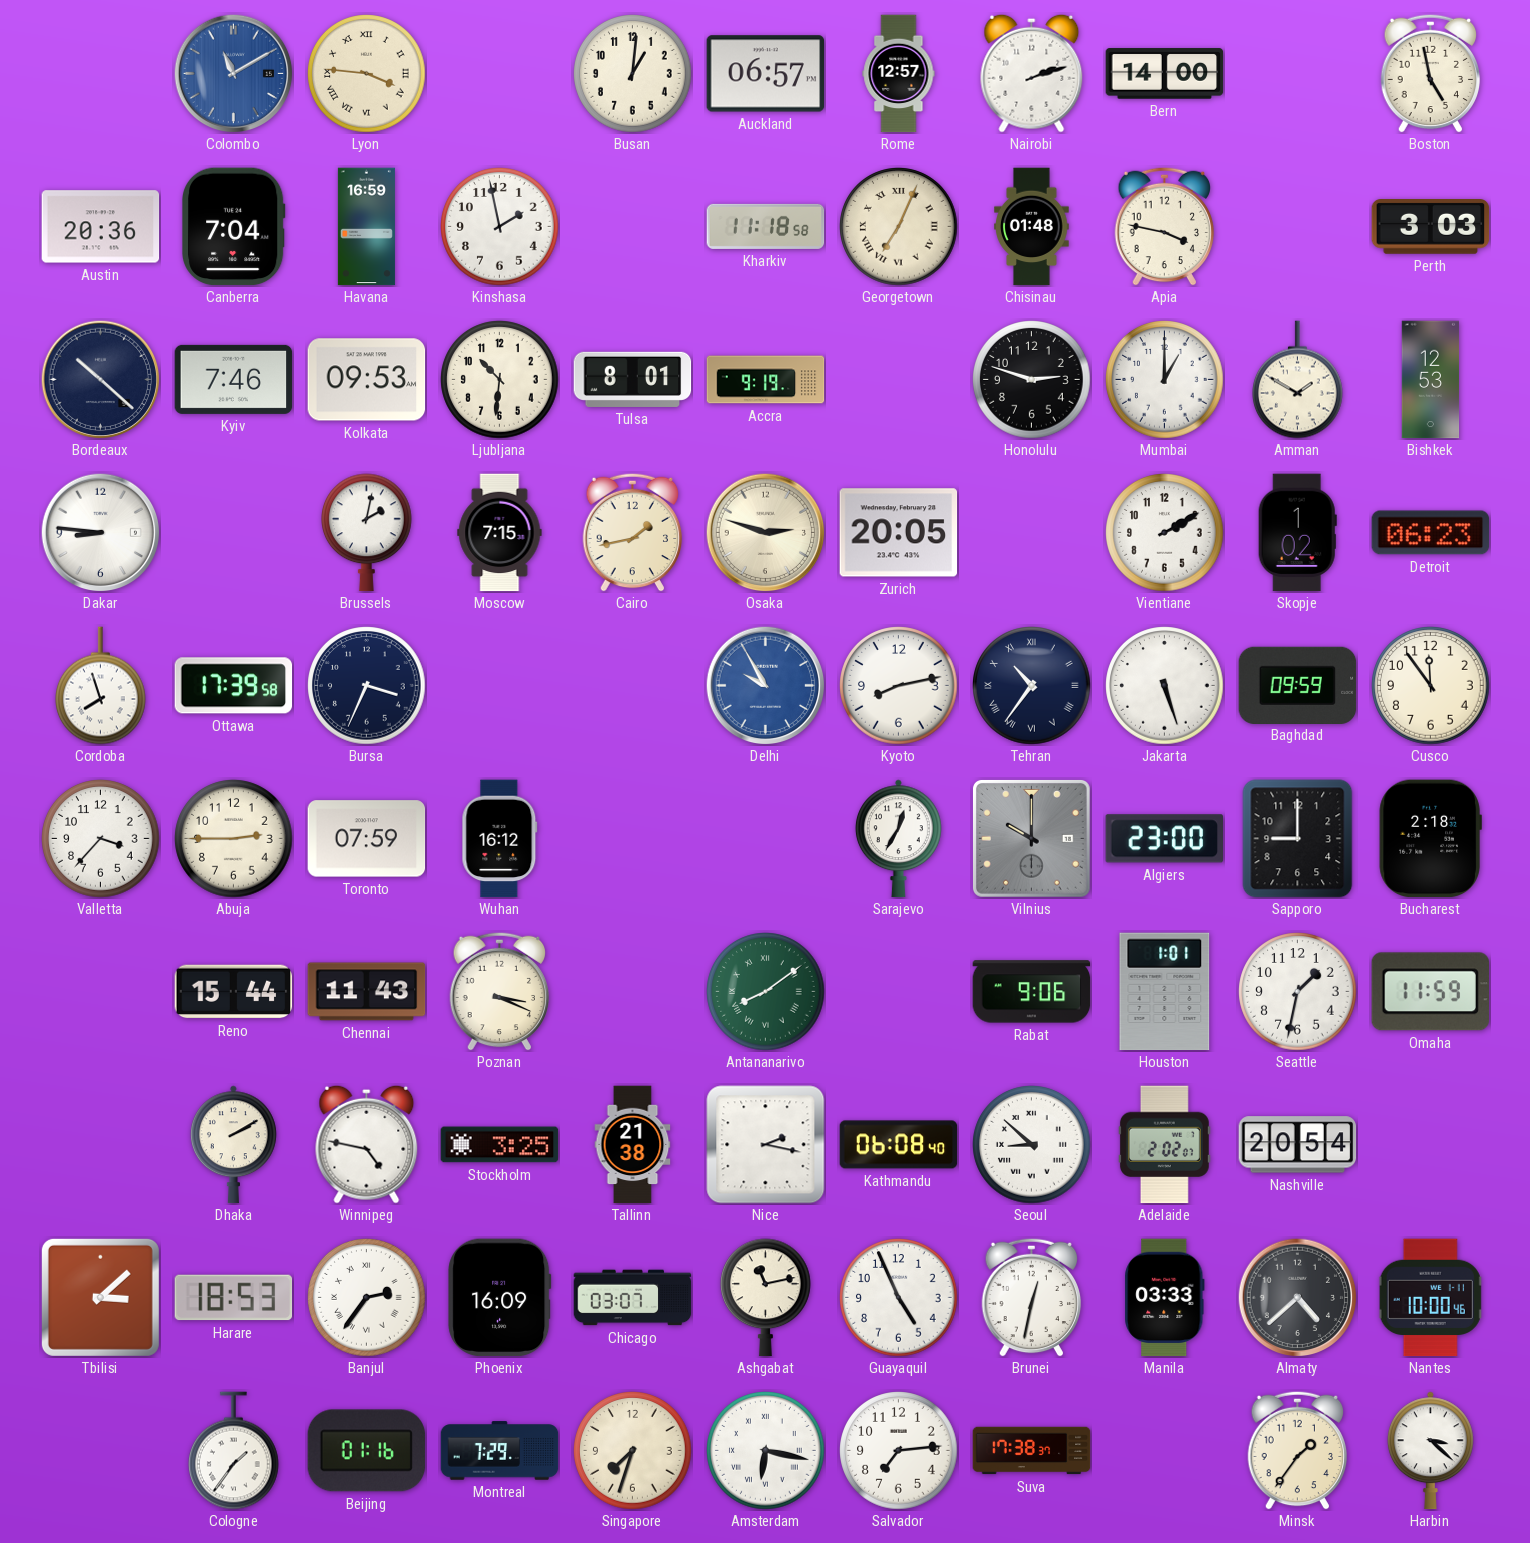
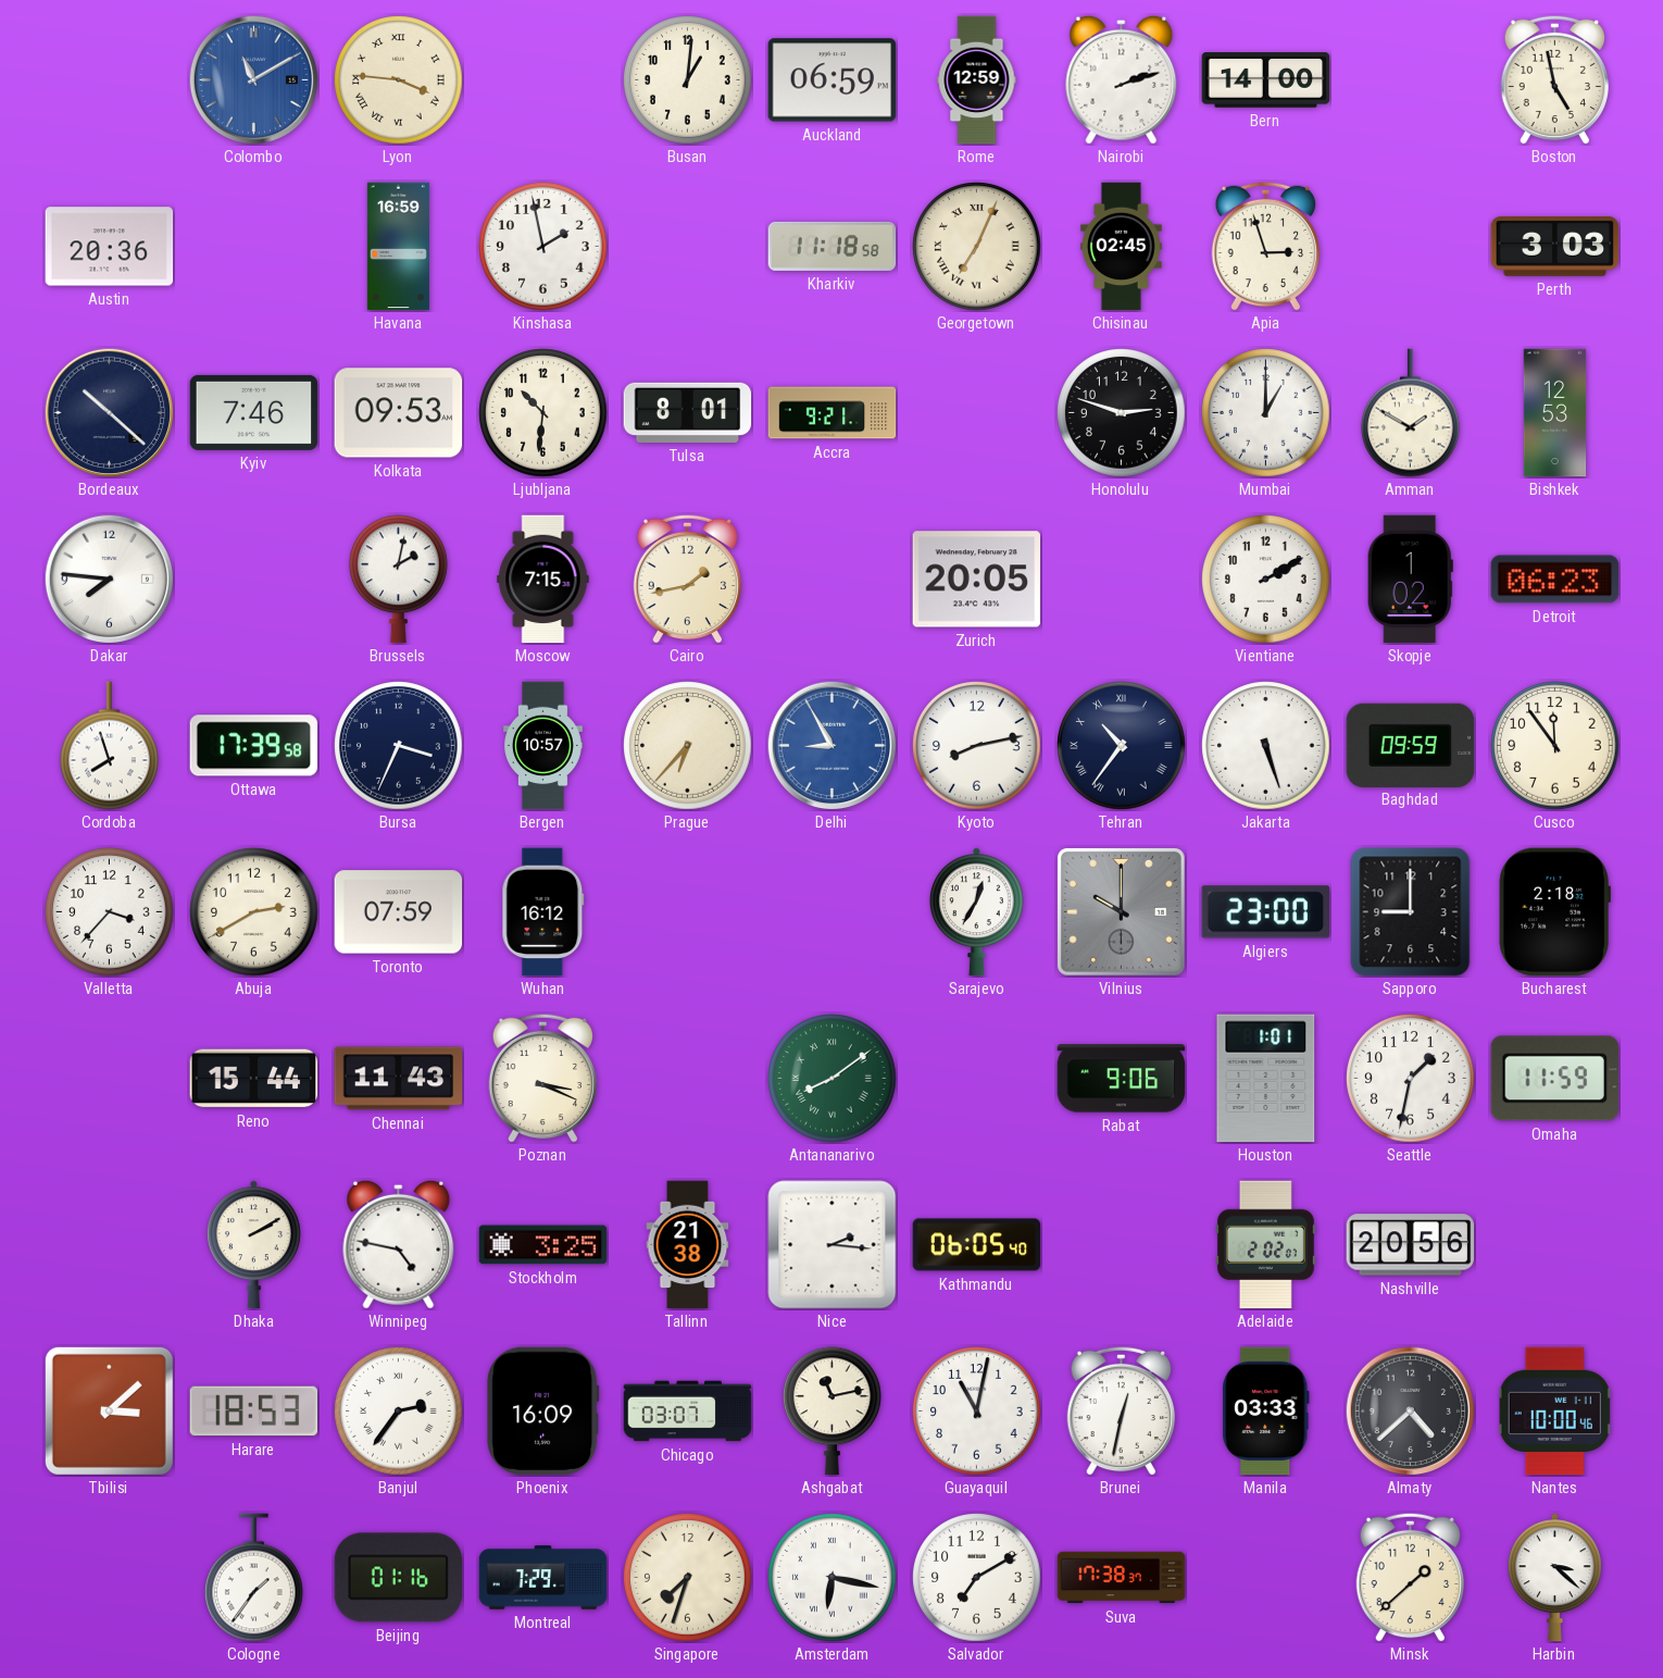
Auckland: 06:57 -> 06:59
Rome: 12:57 -> 12:59
Canberra: 7:04 -> none
Chisinau: 01:48 -> 02:45
Apia: 3:47 -> 2:57
Accra: 9:19 -> 9:21
Dakar: 8:46 -> 7:46
Osaka: 2:48 -> none
Bergen: none -> 10:57
Prague: none -> 6:37
Delhi: 9:55 -> 8:55
Abuja: 2:45 -> 2:40
Nice: 2:17 -> 2:16
Kathmandu: 06:08 -> 06:05
Seoul: 8:52 -> none
Nashville: 20:54 -> 20:56
Guayaquil: 4:56 -> 11:02
Salvador: 7:14 -> 7:10
Minsk: 1:36 -> 1:38
